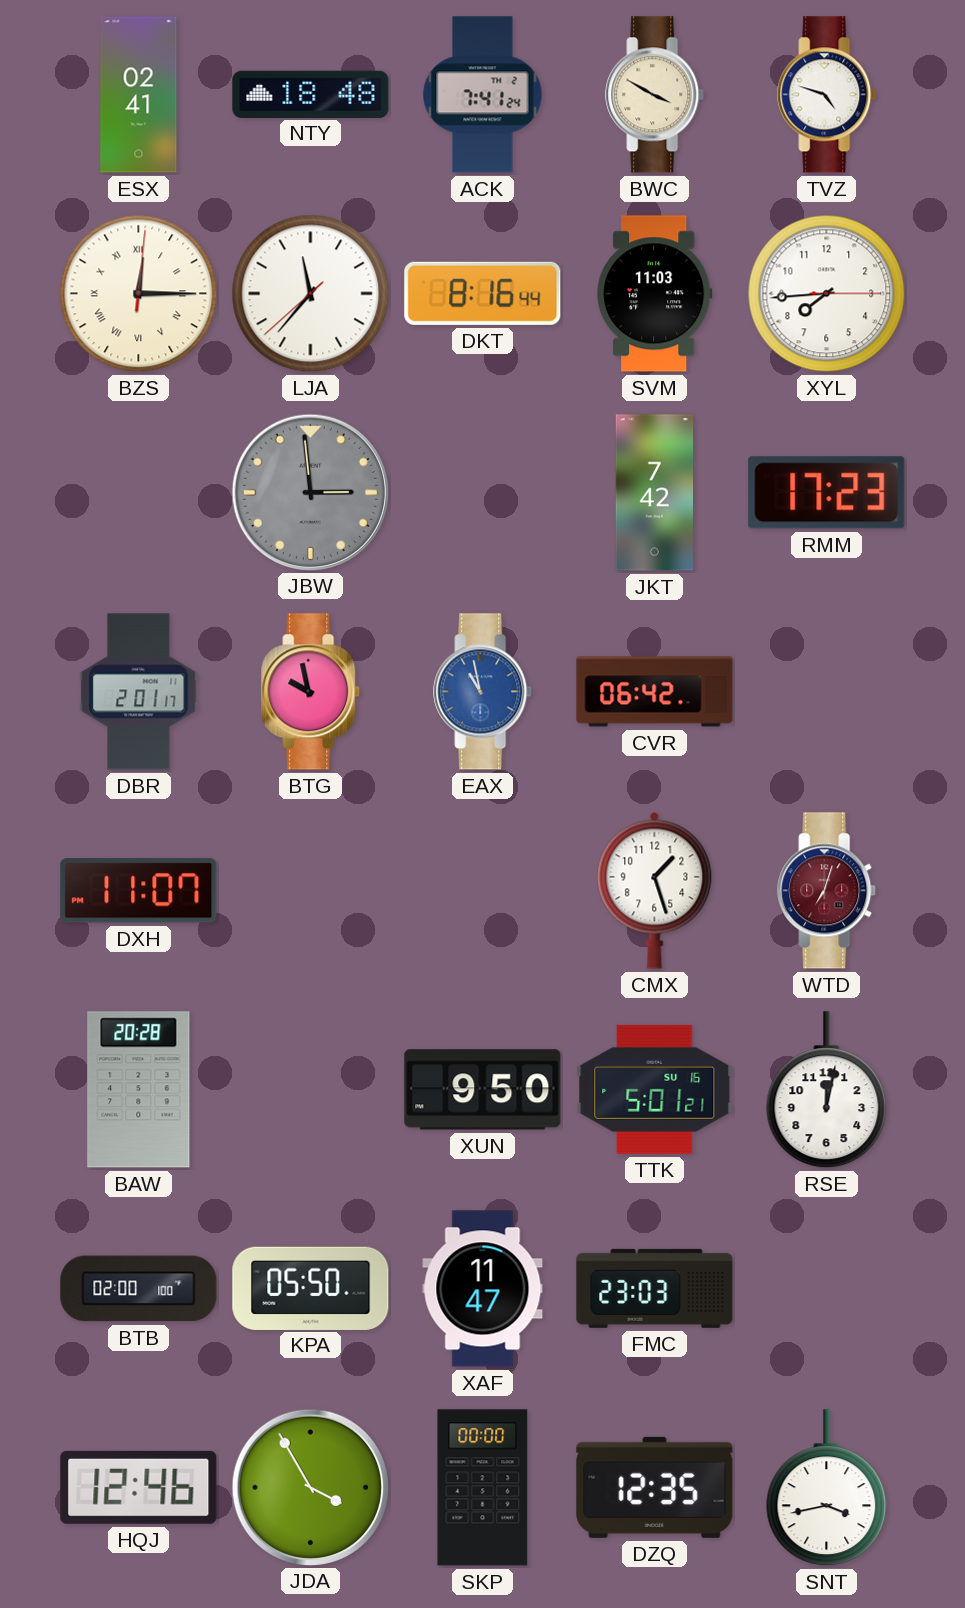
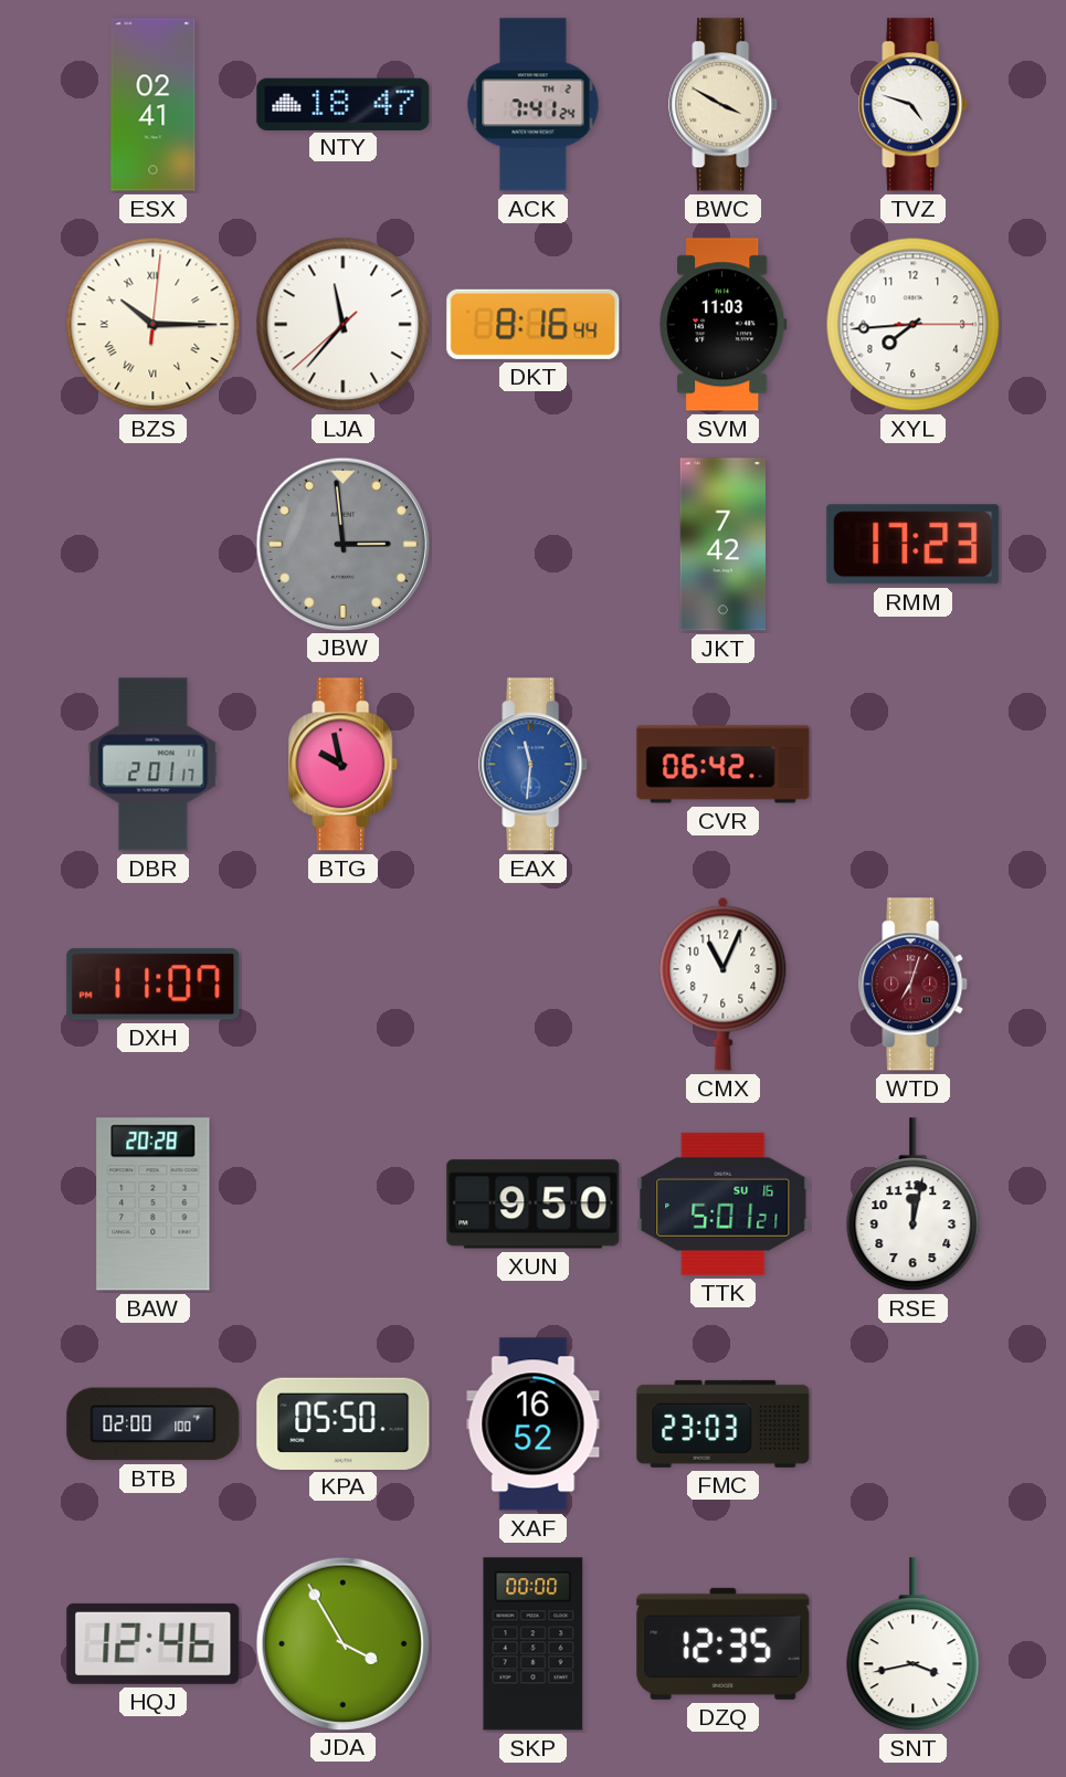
NTY: 18:48 -> 18:47
BZS: 12:15 -> 10:15
EAX: 10:58 -> 11:31
CMX: 1:27 -> 11:04
XAF: 11:47 -> 16:52
